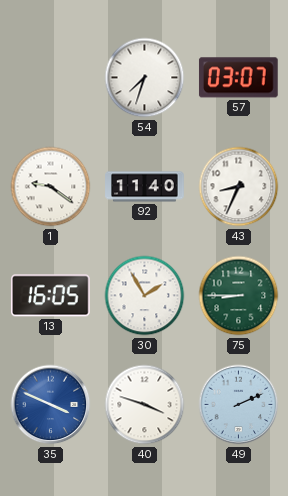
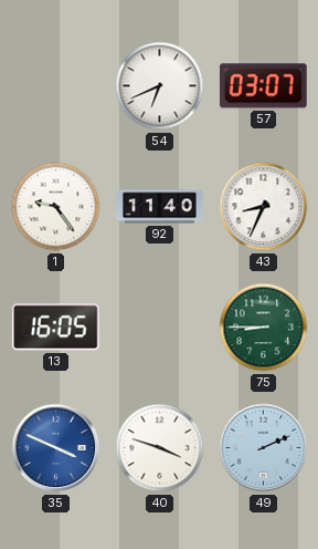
54: 7:33 -> 6:41
1: 9:21 -> 9:24
30: 1:55 -> none
